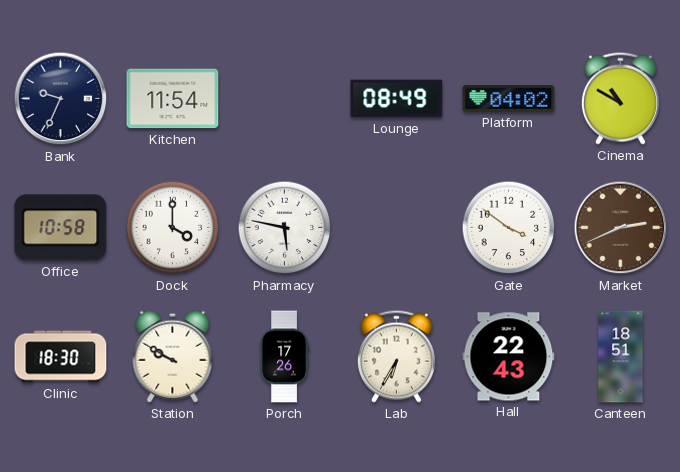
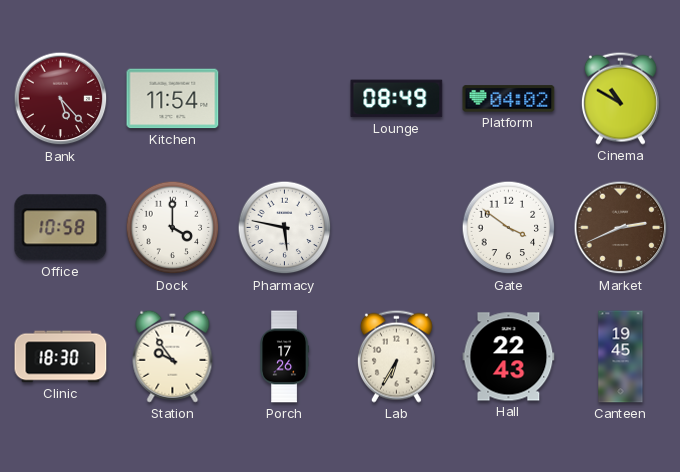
Bank: 9:34 -> 5:23
Bank dial: navy -> burgundy
Station: 9:50 -> 9:54
Canteen: 18:51 -> 19:45
